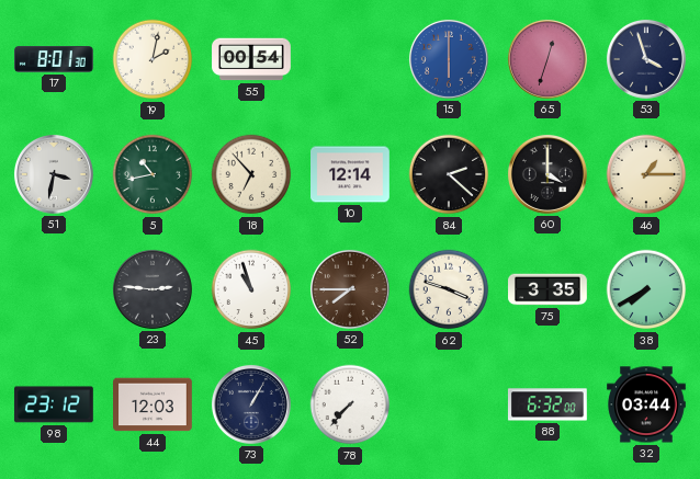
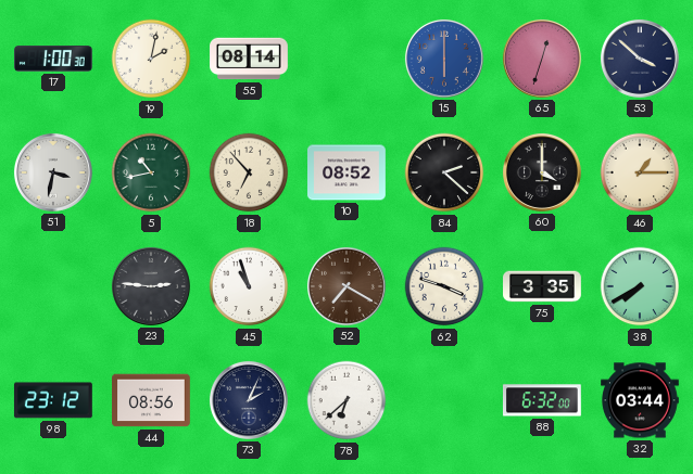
17: 8:01 -> 1:00
55: 00:54 -> 08:14
53: 3:57 -> 3:52
10: 12:14 -> 08:52
52: 7:45 -> 7:20
44: 12:03 -> 08:56
73: 1:05 -> 2:04
78: 7:37 -> 6:38
